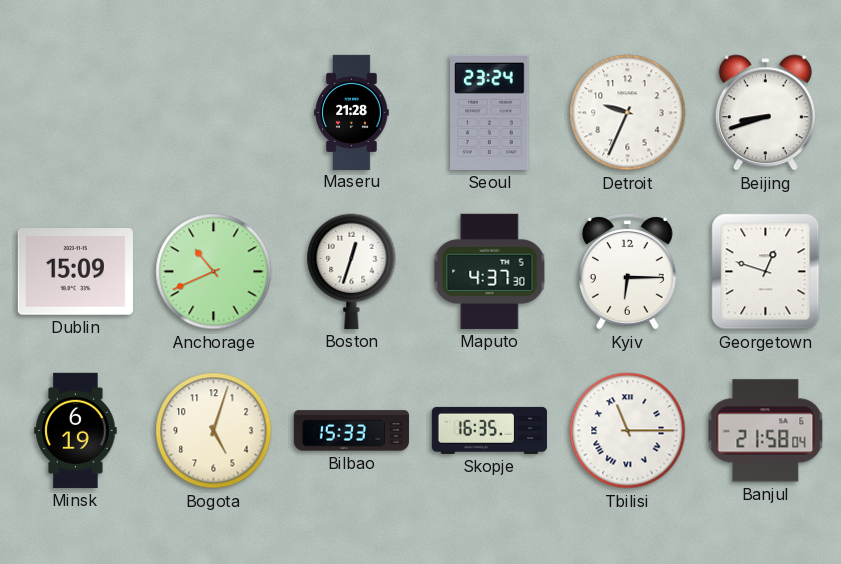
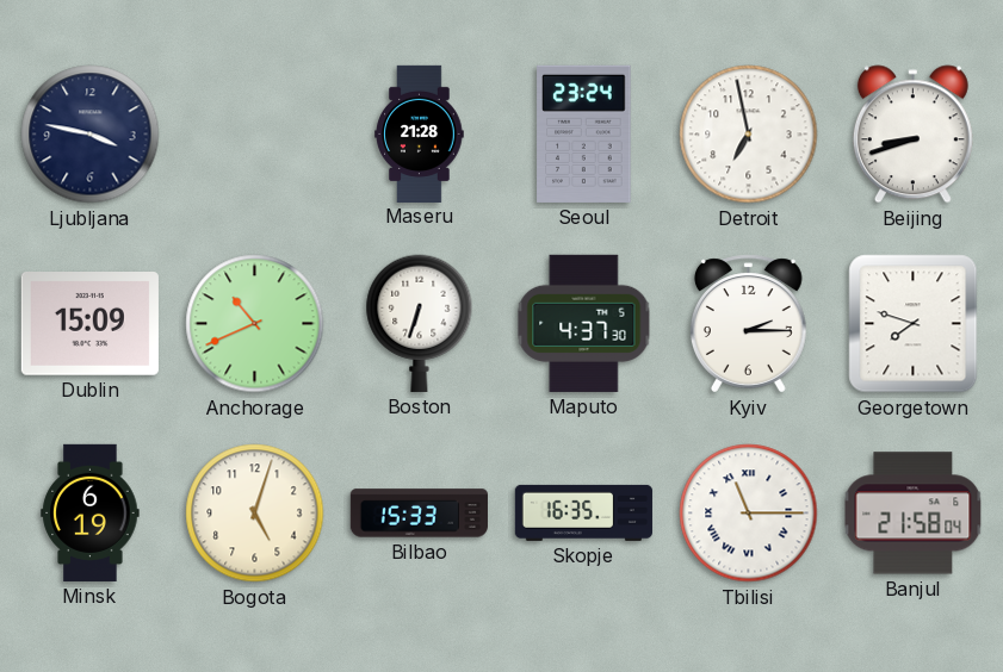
Ljubljana: none -> 3:47
Detroit: 9:34 -> 6:58
Boston: 12:33 -> 6:33
Kyiv: 6:15 -> 2:15
Georgetown: 12:48 -> 7:48
